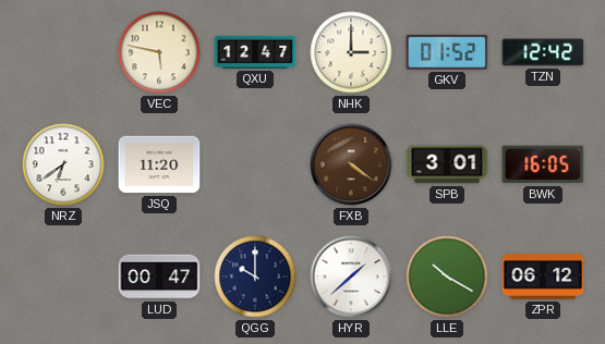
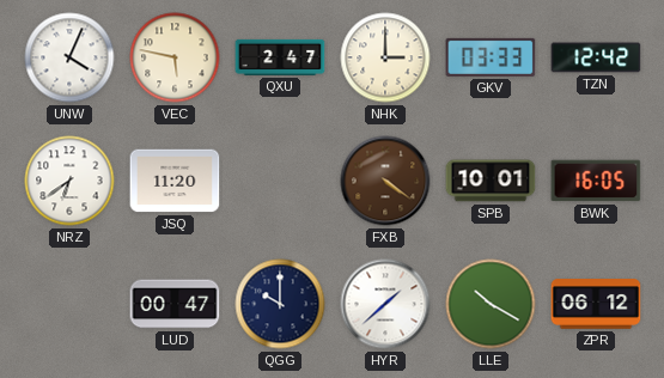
UNW: none -> 4:04
QXU: 12:47 -> 2:47
GKV: 01:52 -> 03:33
SPB: 3:01 -> 10:01
